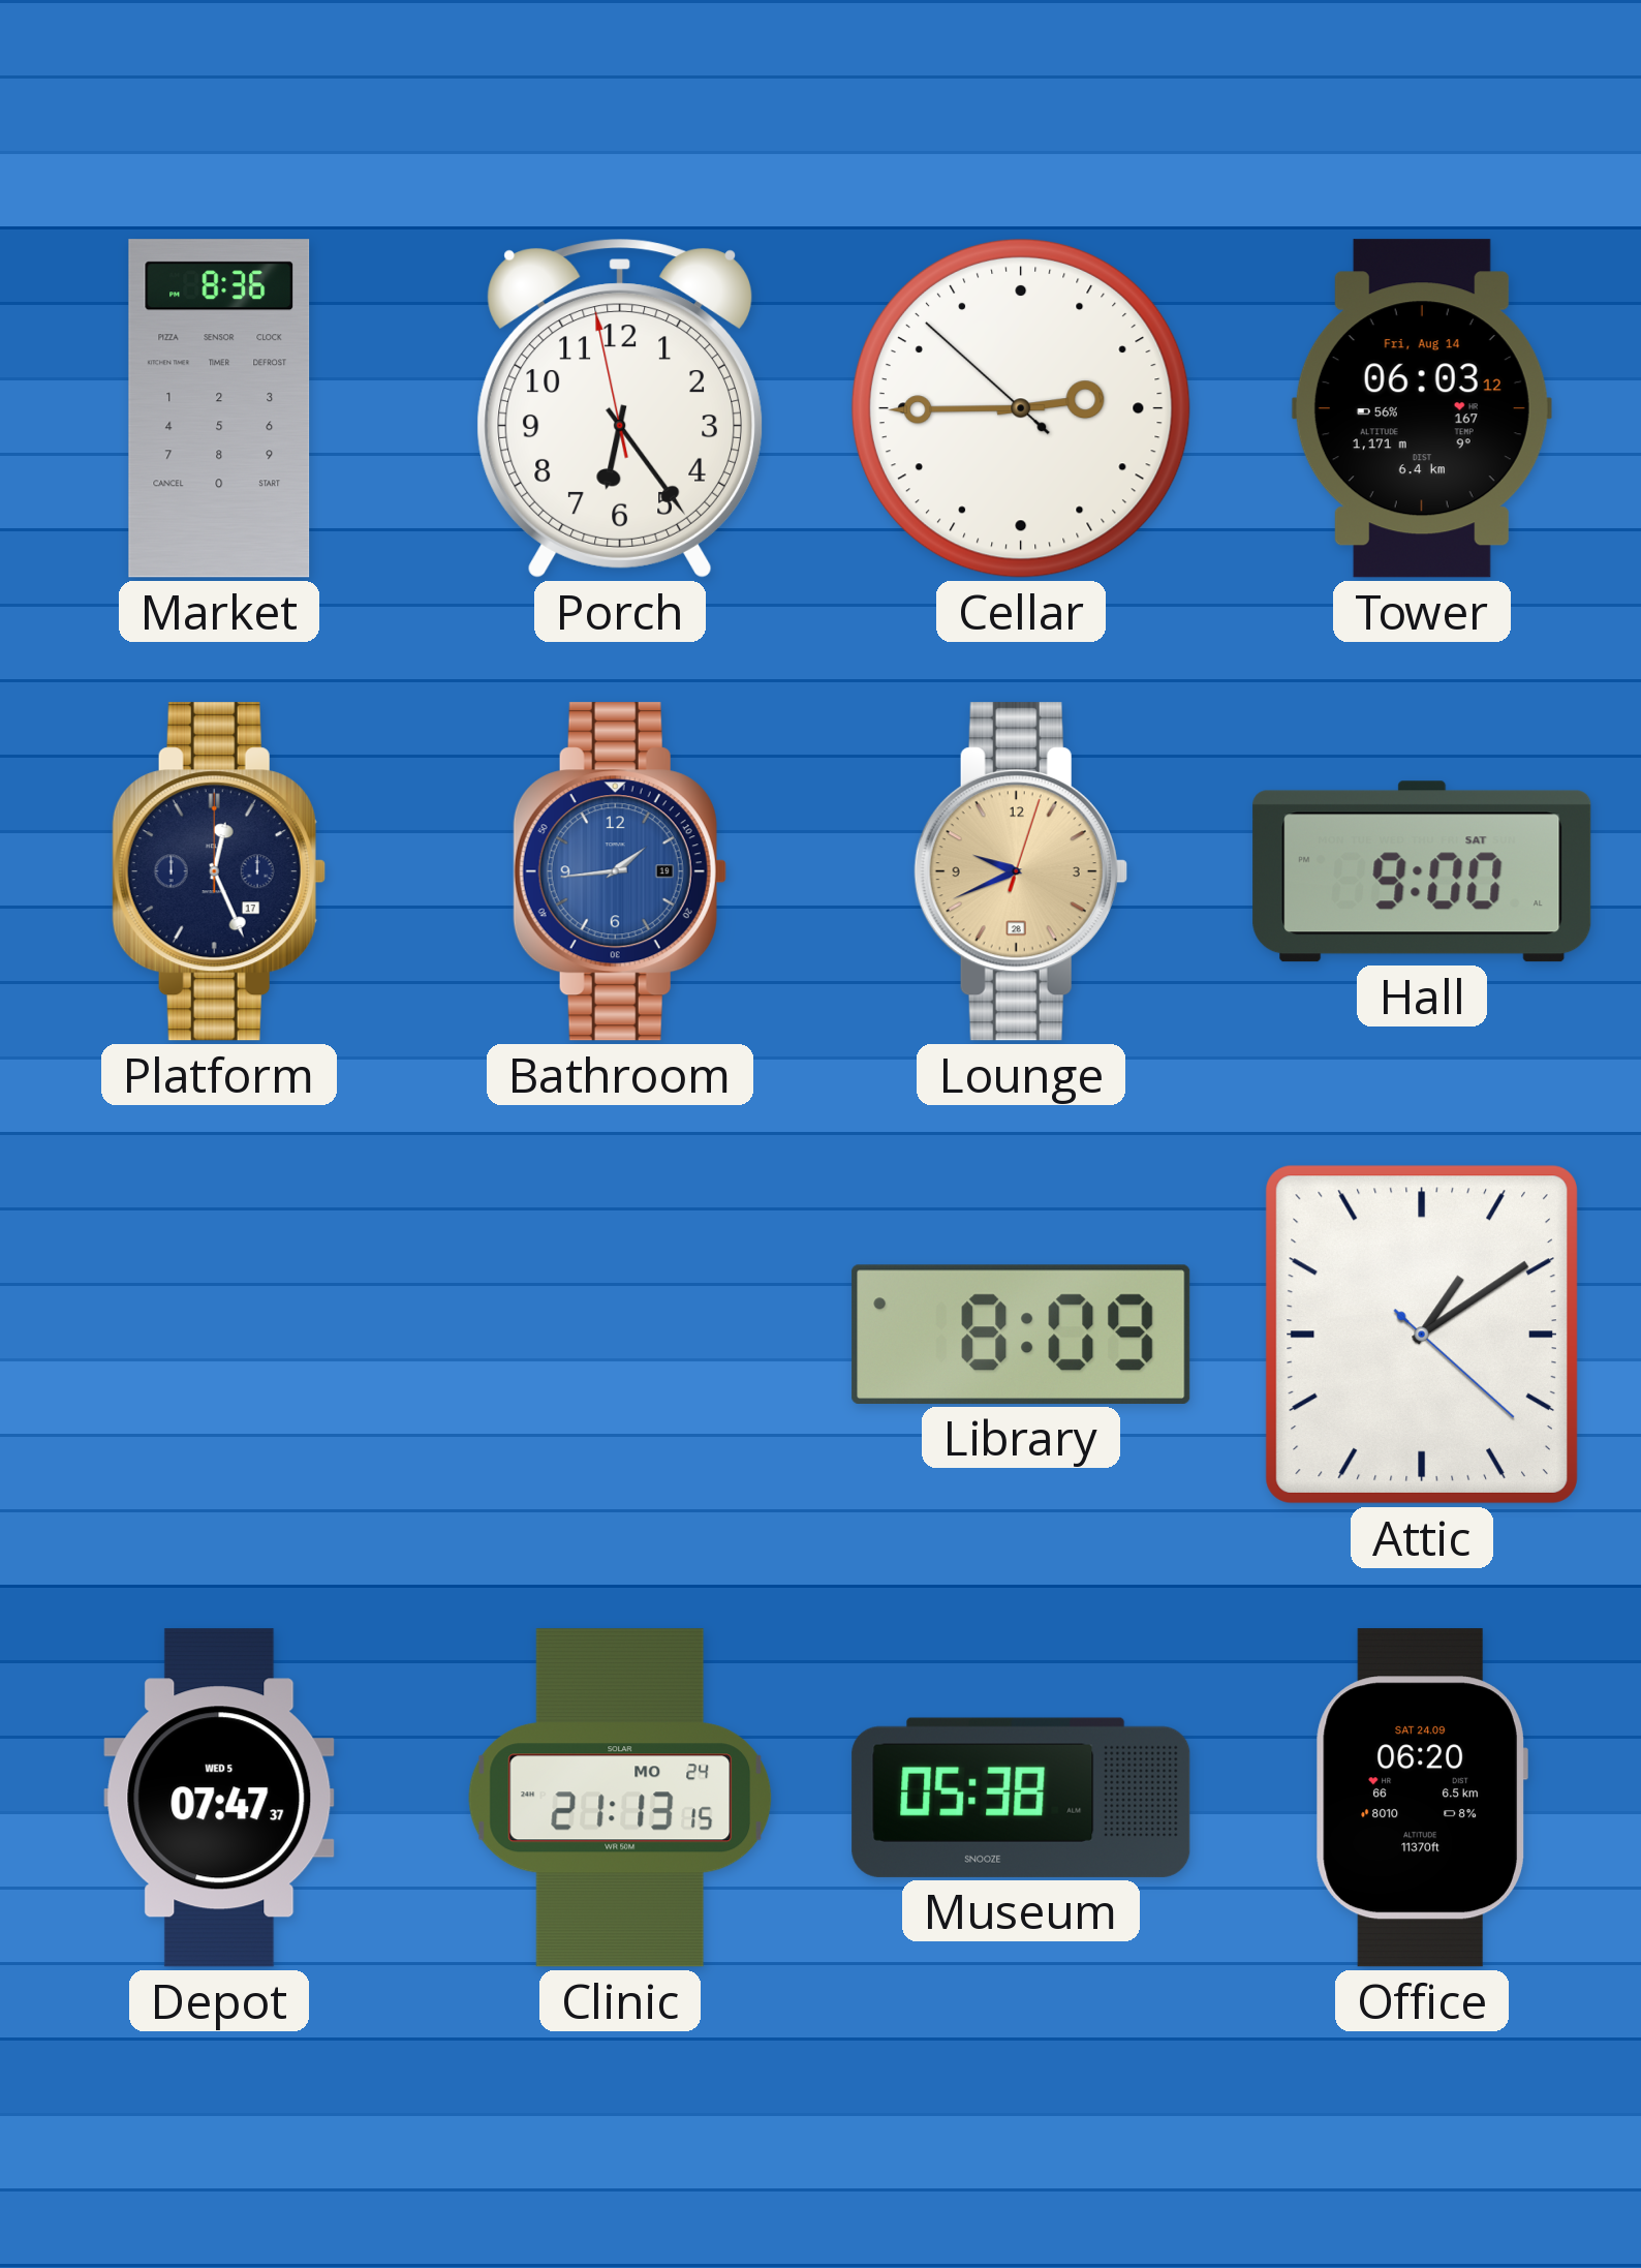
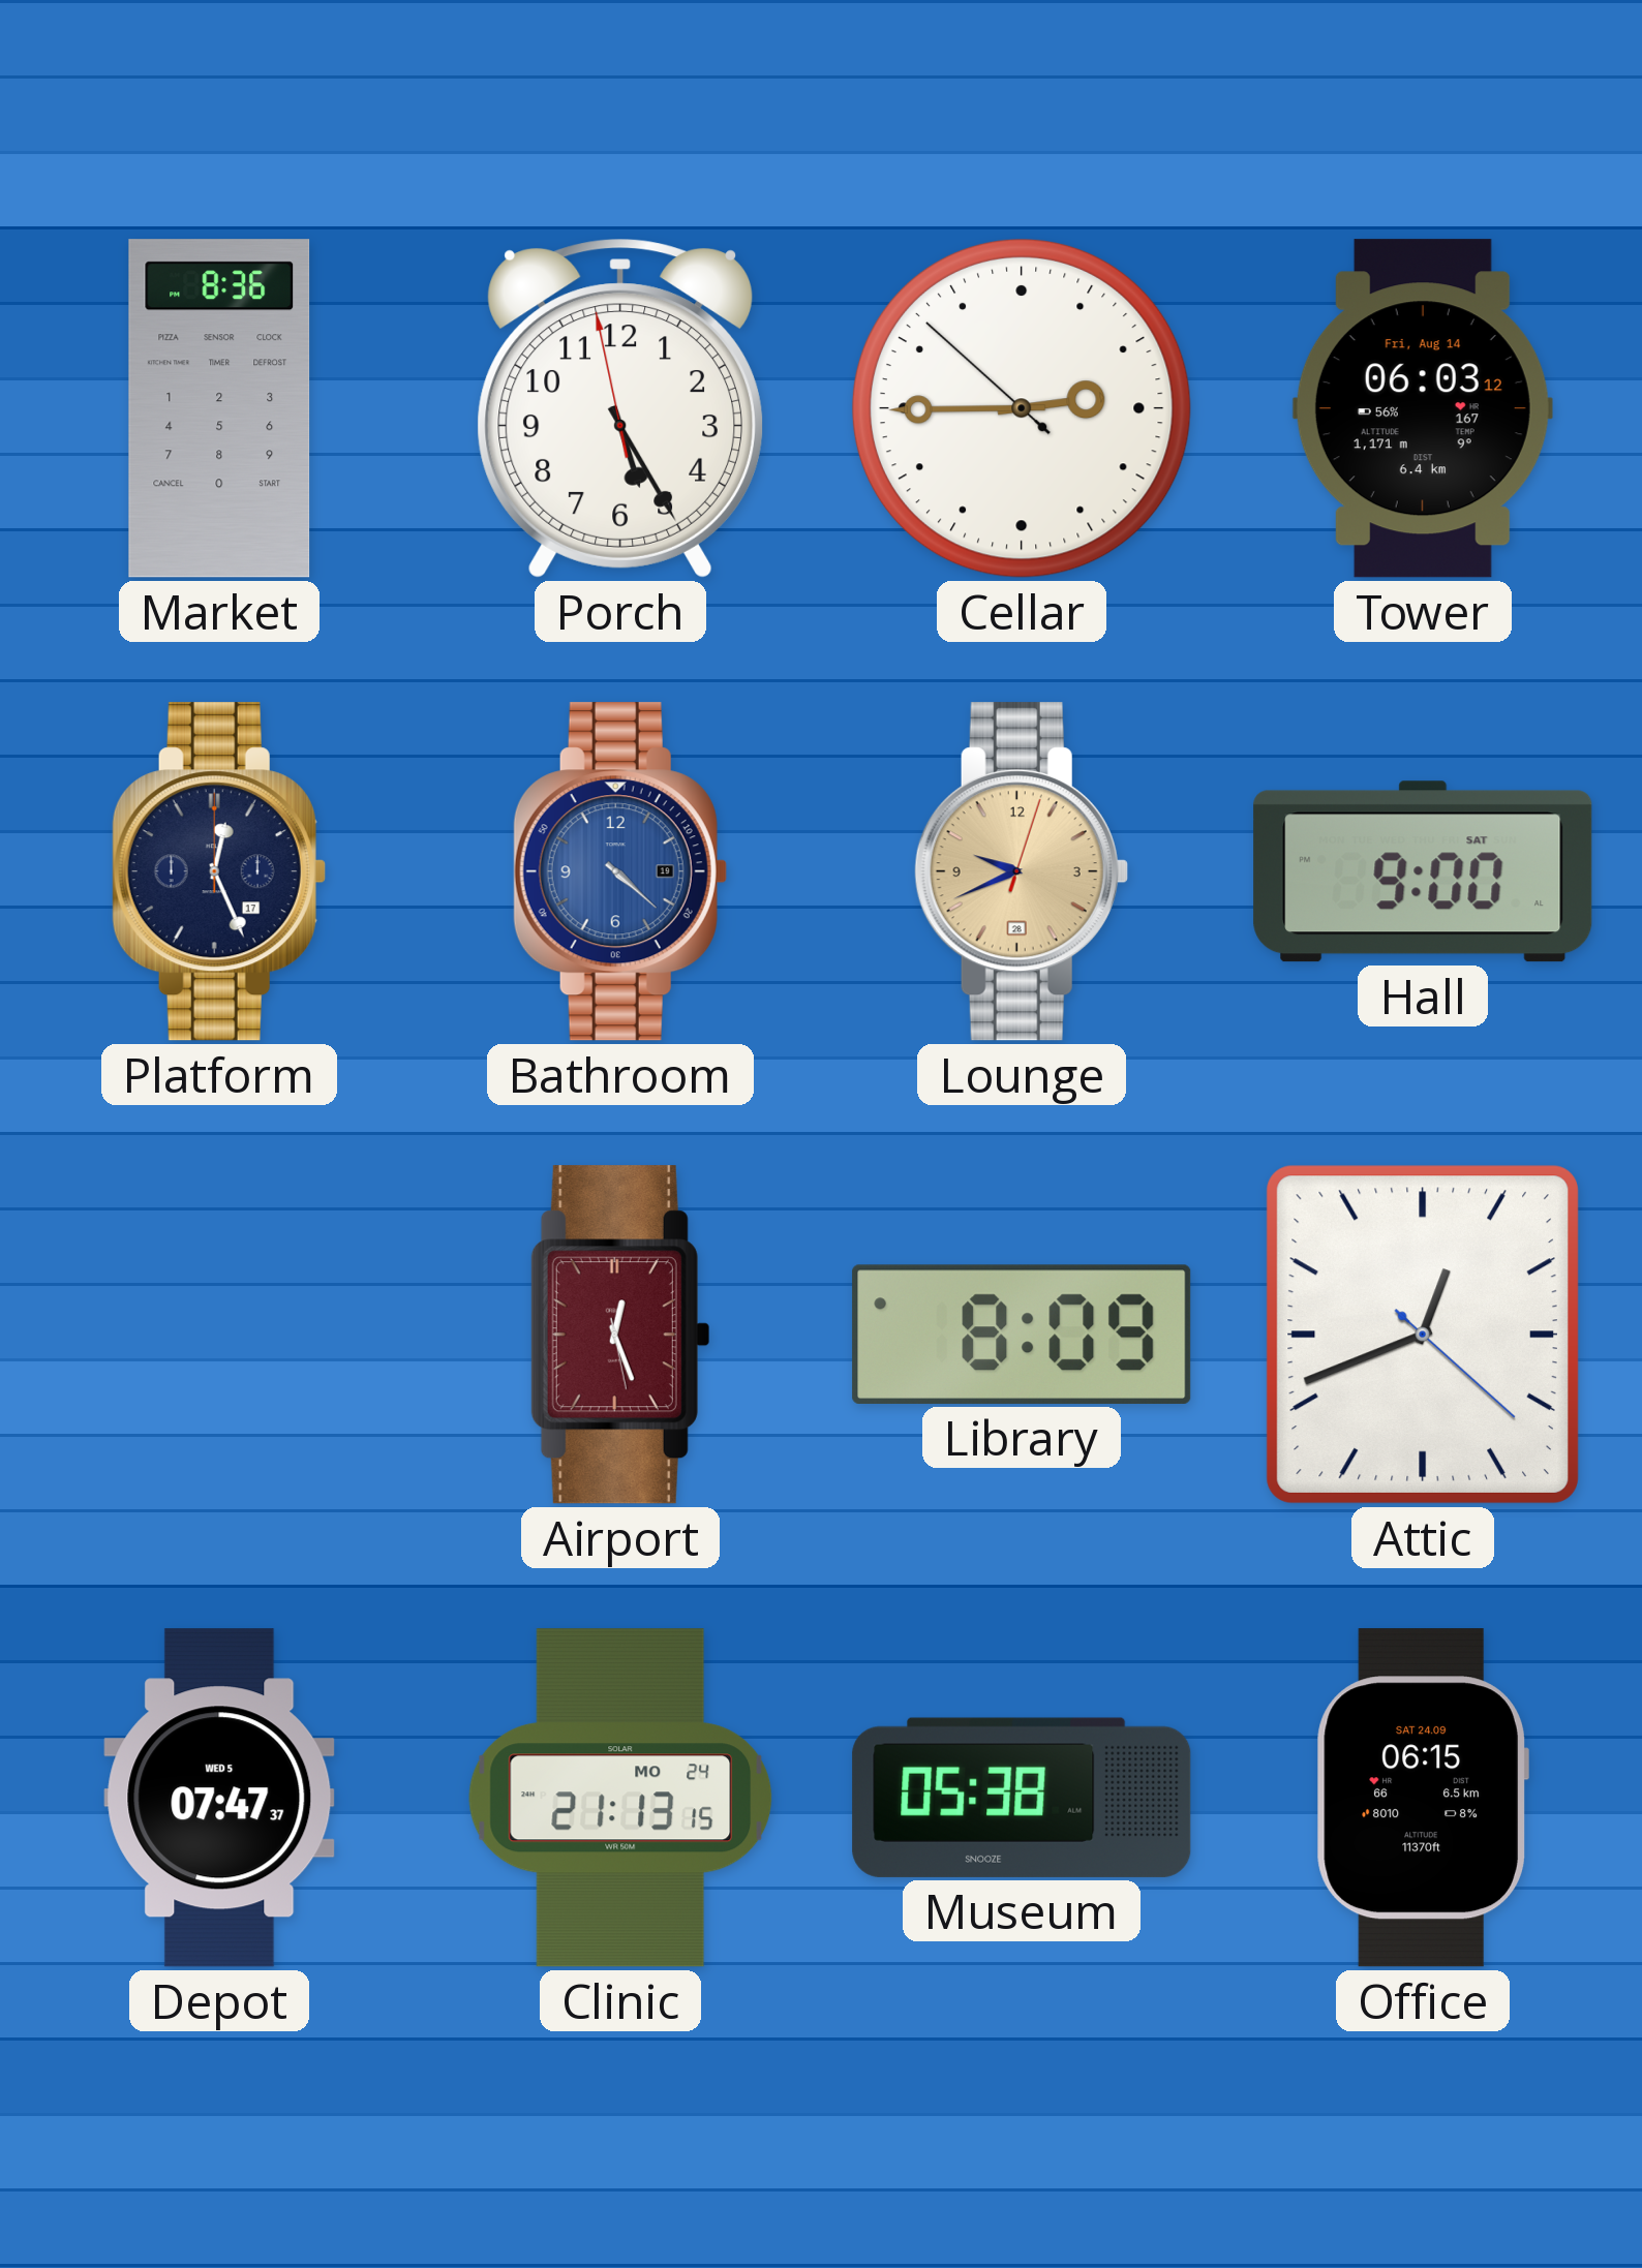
Porch: 6:23 -> 5:24
Bathroom: 1:44 -> 4:22
Airport: none -> 12:26
Attic: 1:09 -> 12:41
Office: 06:20 -> 06:15
